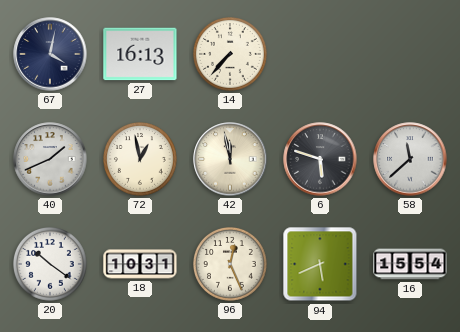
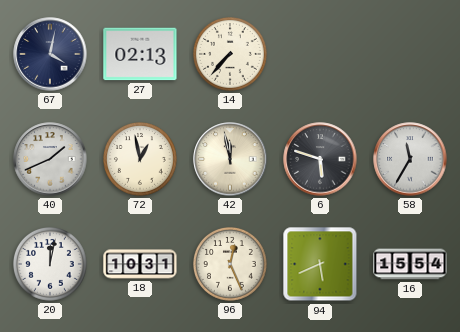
27: 16:13 -> 02:13
58: 11:38 -> 11:35
20: 10:21 -> 12:02
